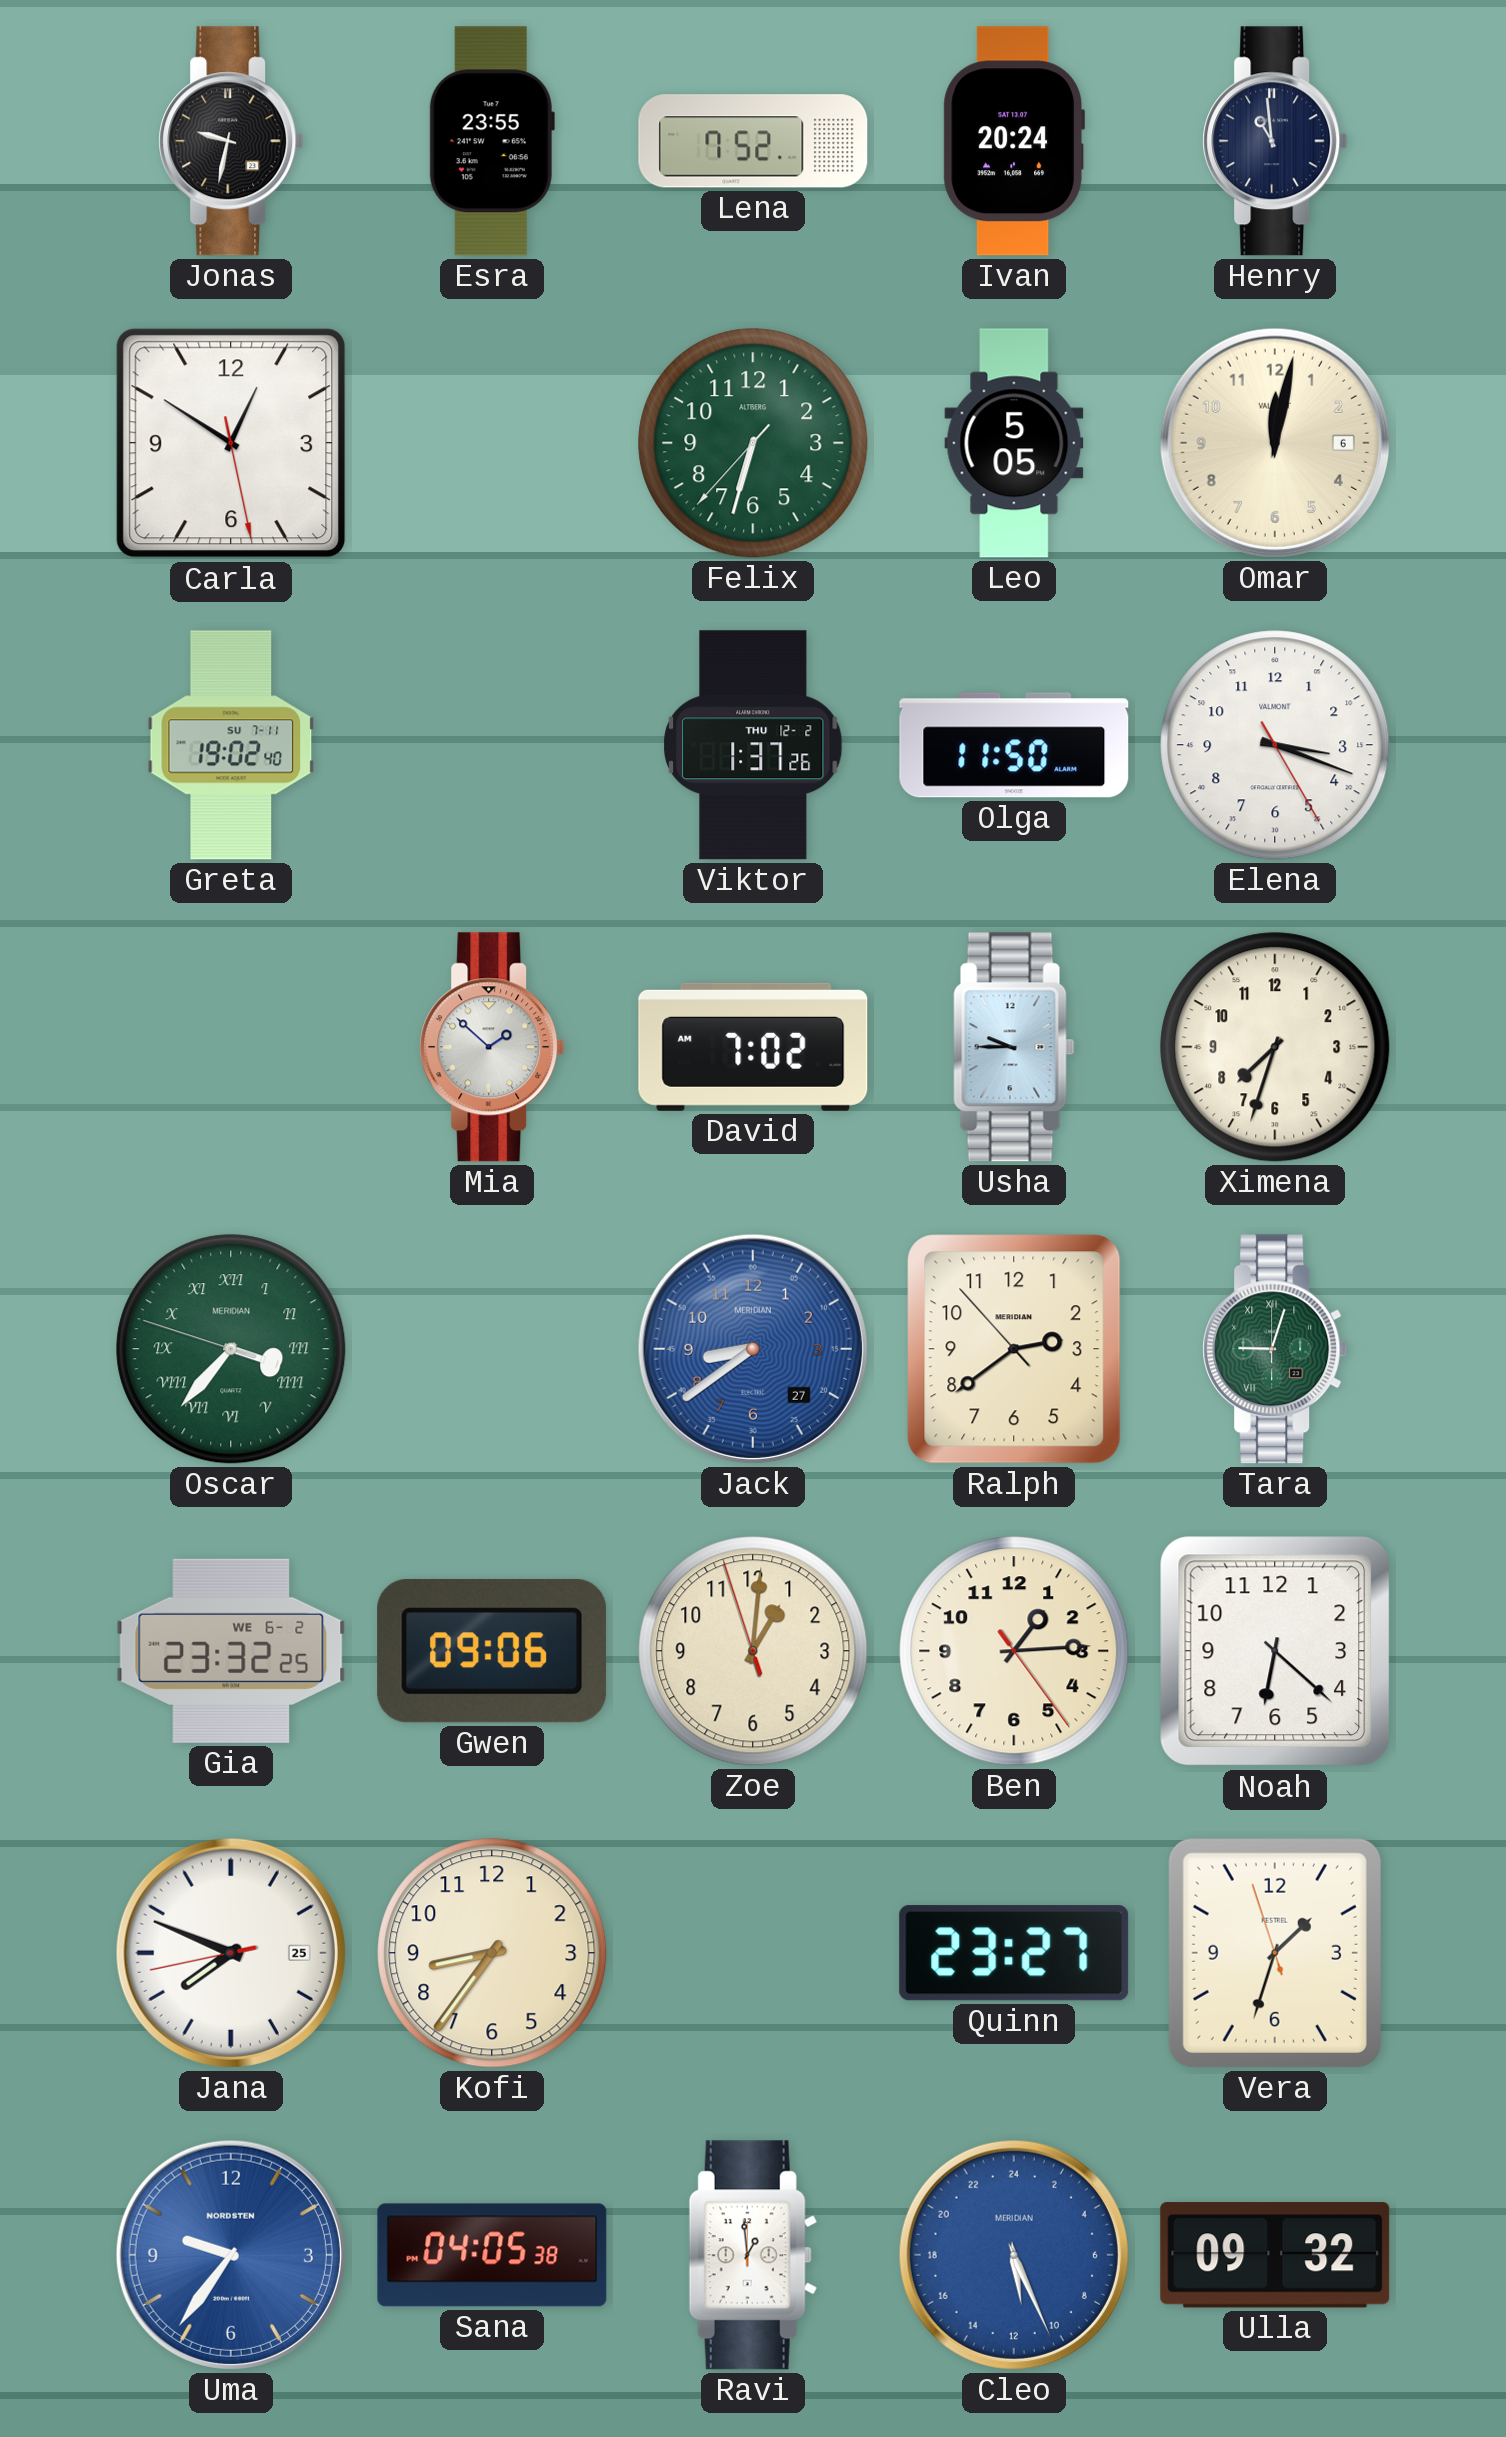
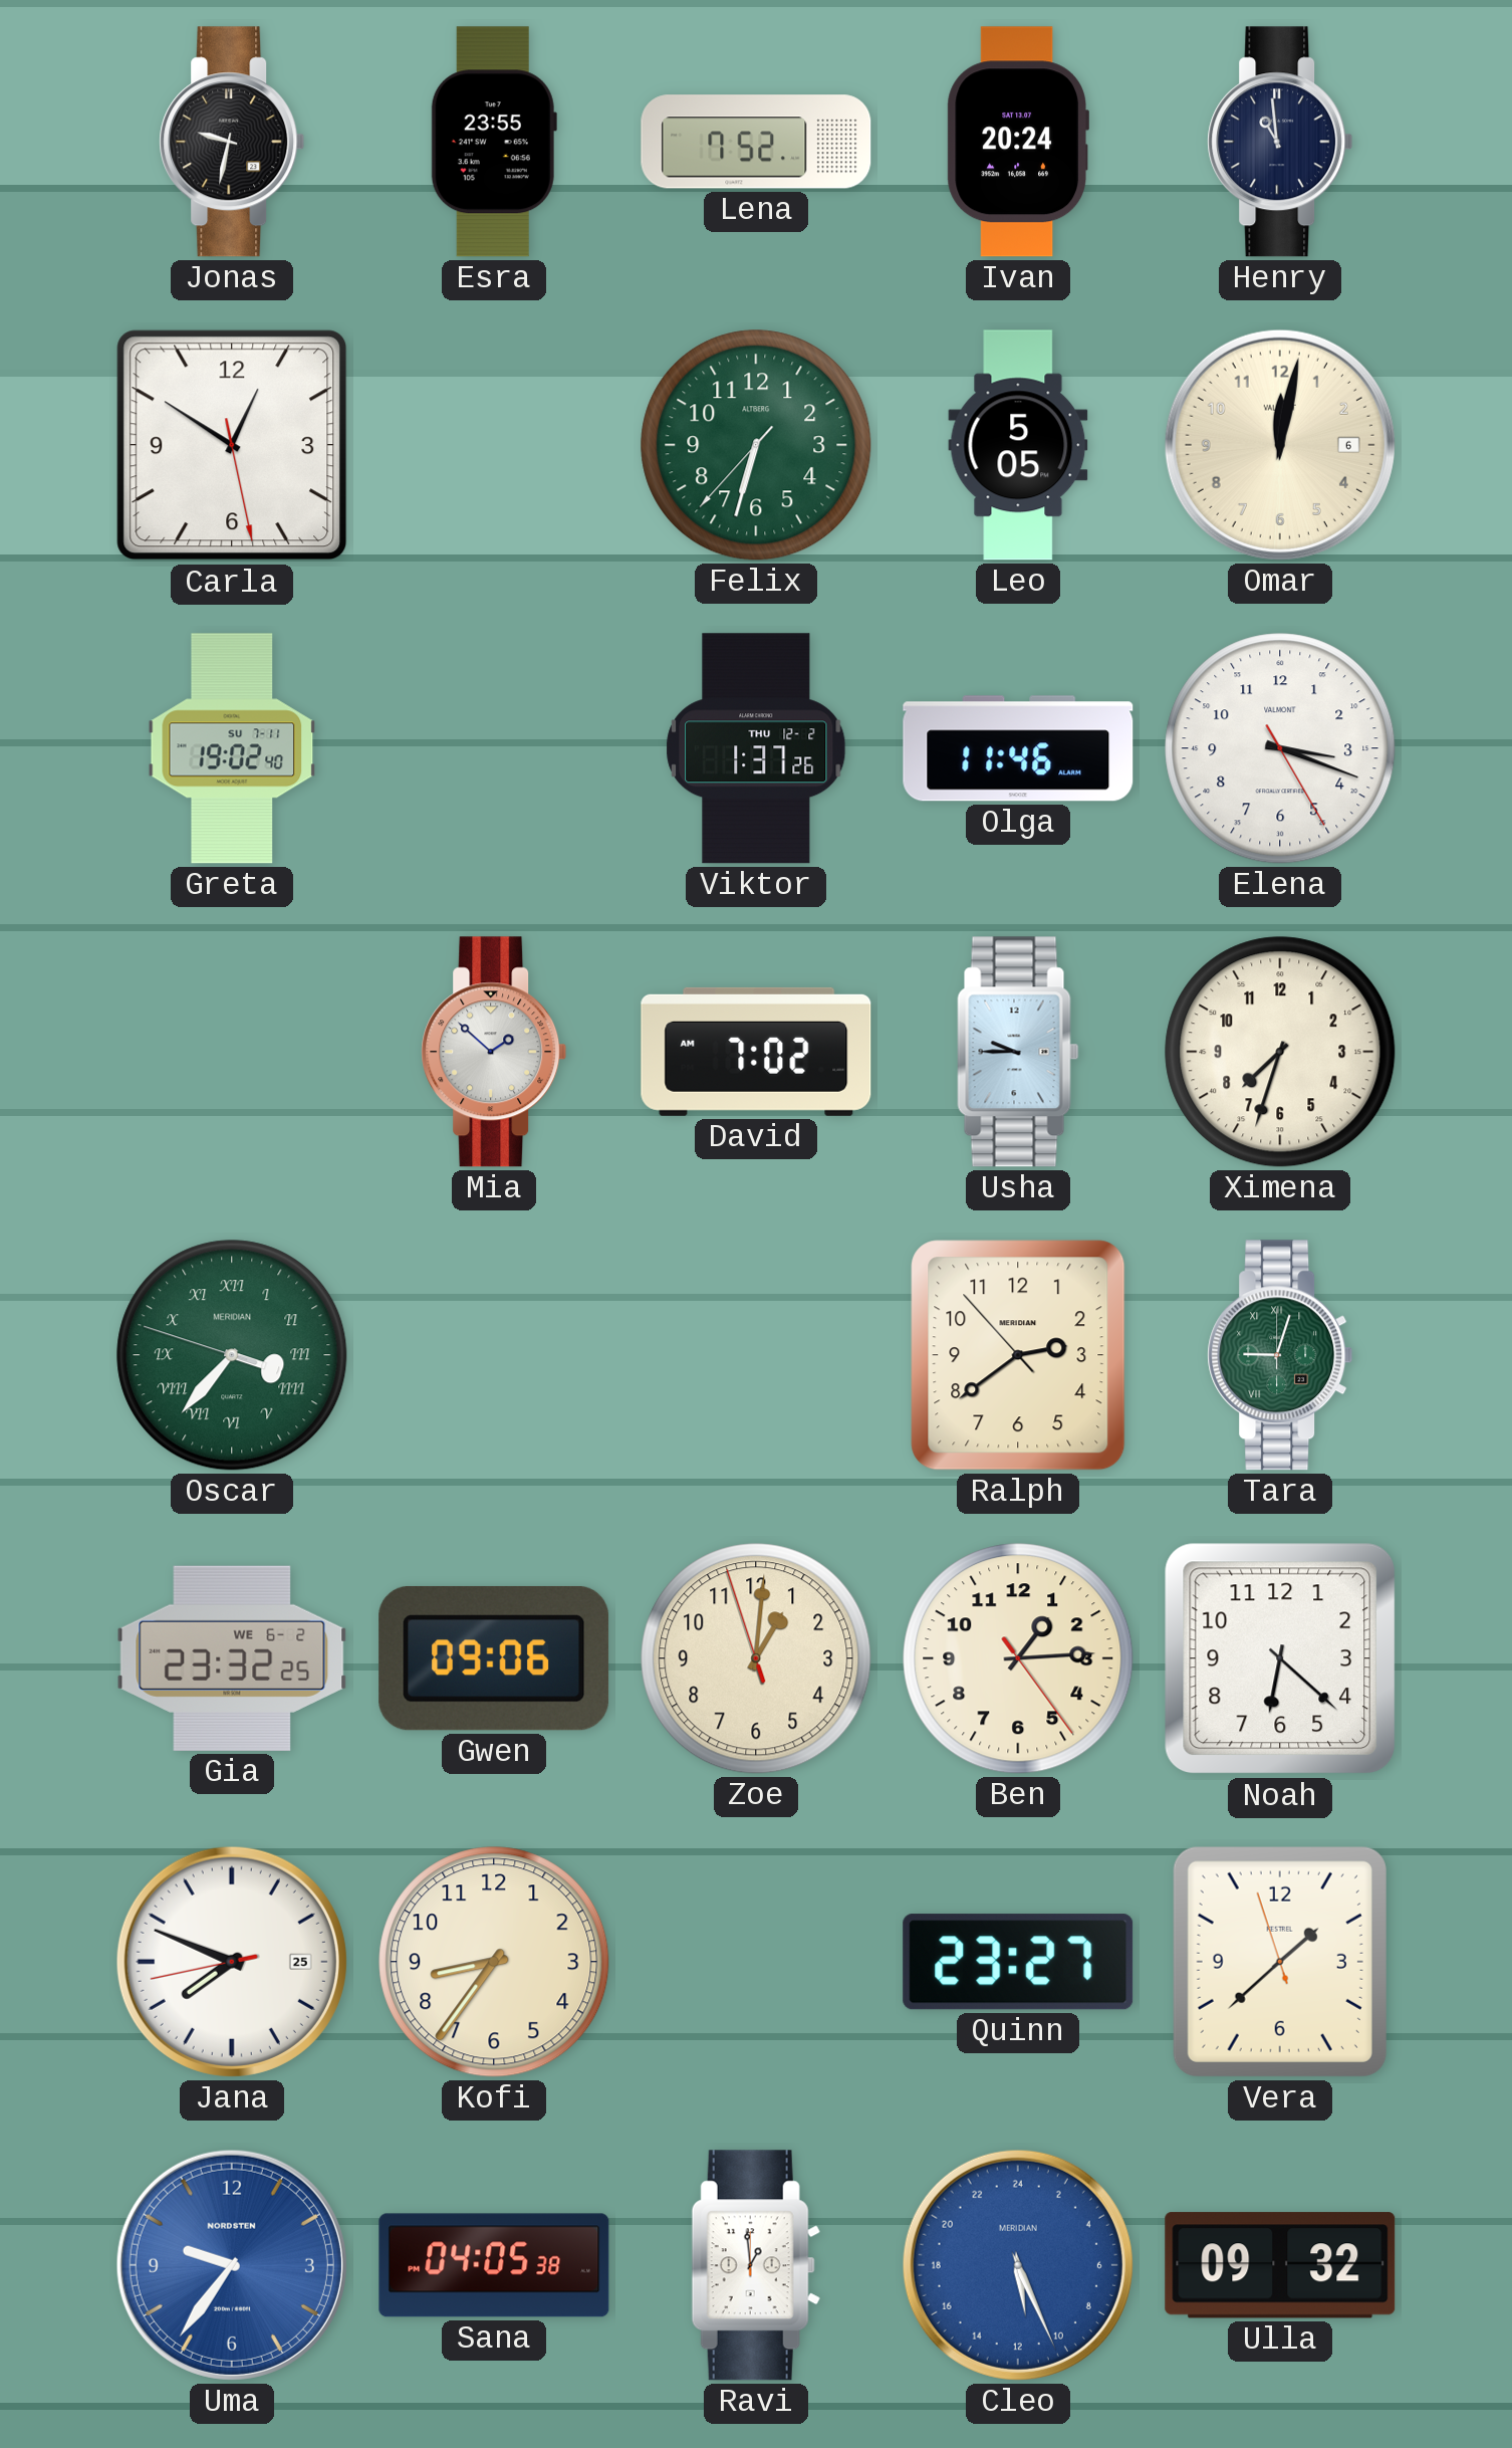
Olga: 11:50 -> 11:46
Jack: 8:39 -> none
Vera: 1:32 -> 1:37
